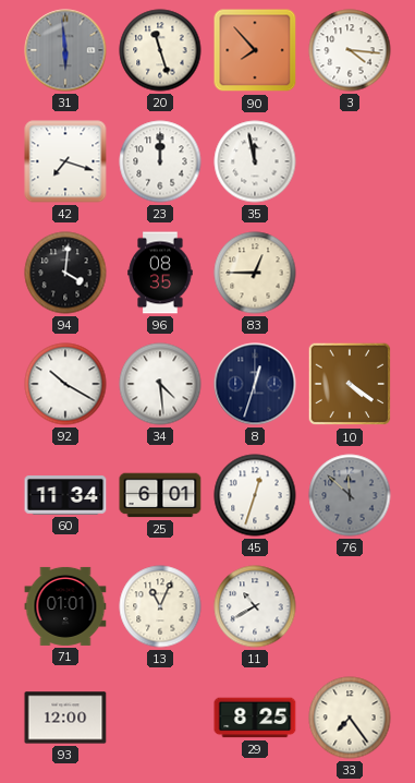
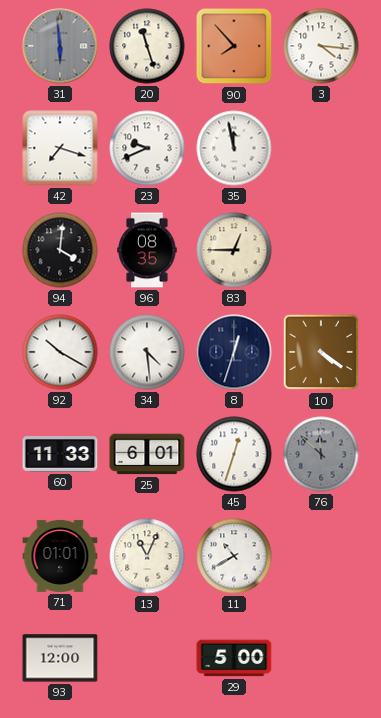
23: 12:00 -> 9:41
60: 11:34 -> 11:33
29: 8:25 -> 5:00
33: 7:24 -> none
